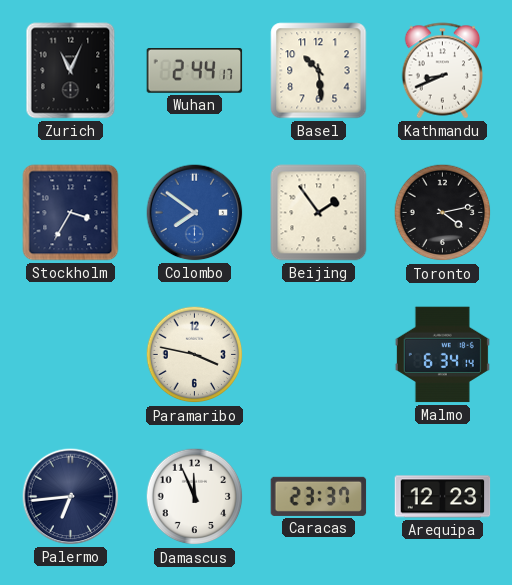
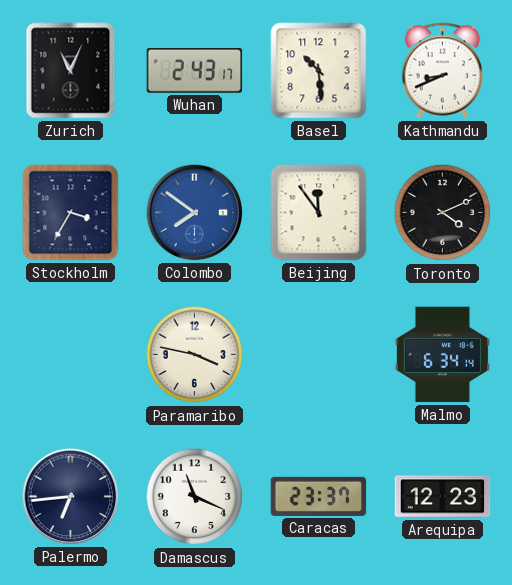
Wuhan: 2:44 -> 2:43
Beijing: 1:54 -> 11:54
Toronto: 4:13 -> 4:11
Damascus: 11:56 -> 11:19
